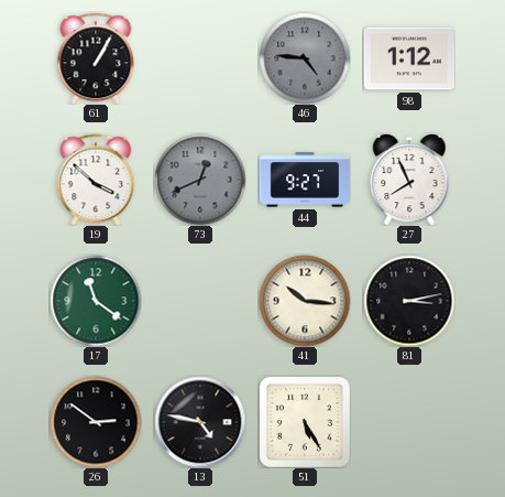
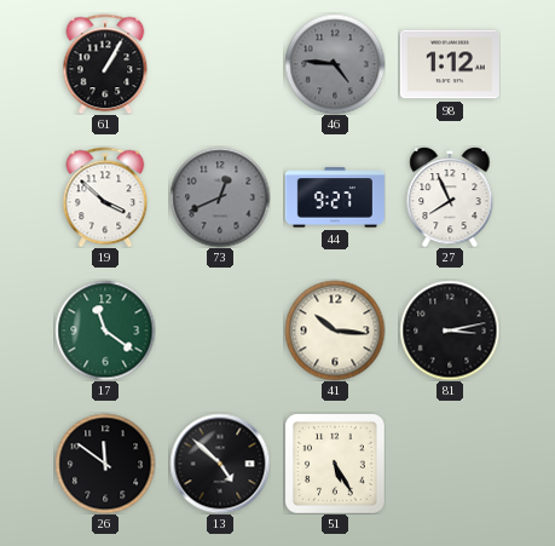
26: 2:51 -> 11:51
13: 4:47 -> 4:52
